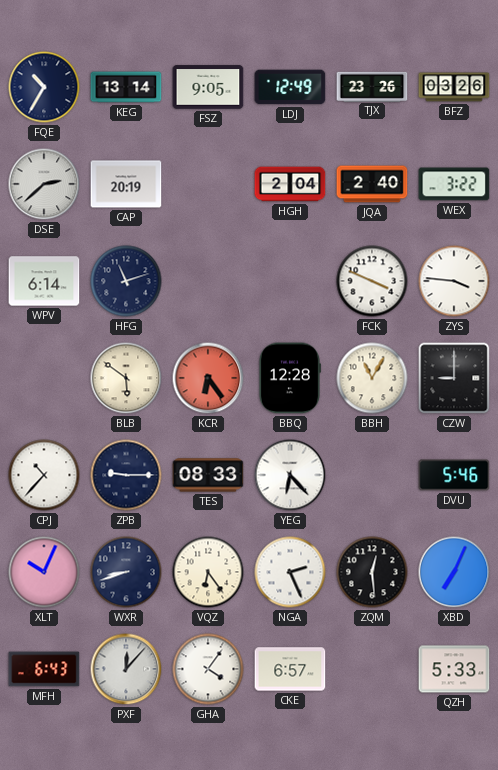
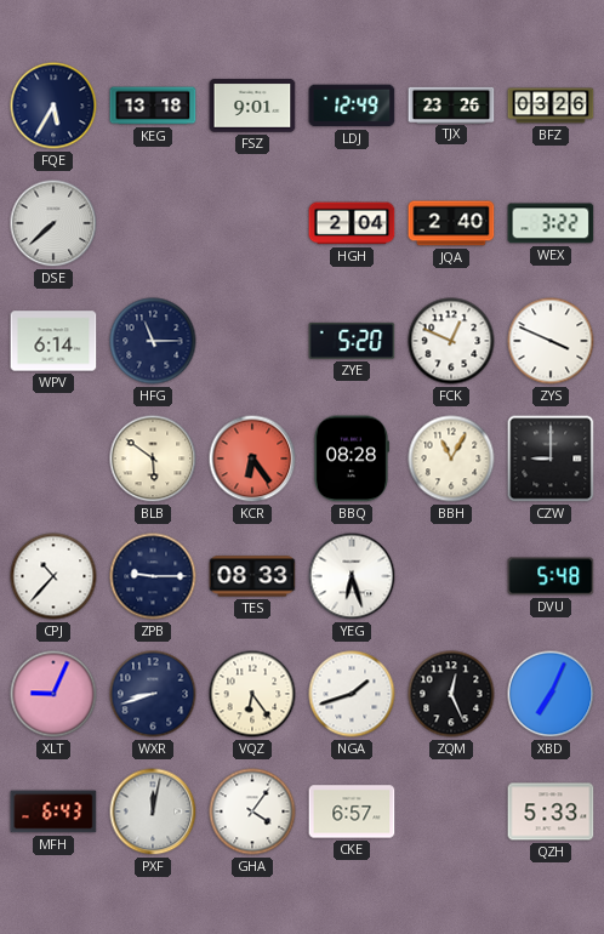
FQE: 10:35 -> 5:35
KEG: 13:14 -> 13:18
FSZ: 9:05 -> 9:01
DSE: 2:38 -> 7:38
CAP: 20:19 -> none
HFG: 11:12 -> 11:15
ZYE: none -> 5:20
FCK: 3:49 -> 12:49
ZYS: 3:46 -> 3:49
BBQ: 12:28 -> 08:28
YEG: 6:23 -> 6:27
DVU: 5:46 -> 5:48
XLT: 10:04 -> 9:04
NGA: 2:26 -> 1:42
ZQM: 12:29 -> 12:26
PXF: 12:07 -> 12:02
